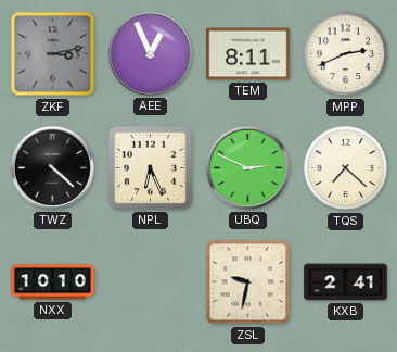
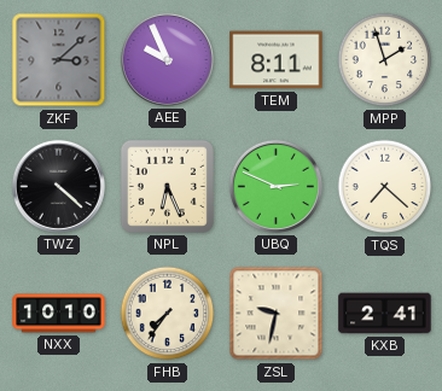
ZKF: 3:13 -> 3:08
AEE: 12:56 -> 9:56
MPP: 2:41 -> 1:57
FHB: none -> 7:36
